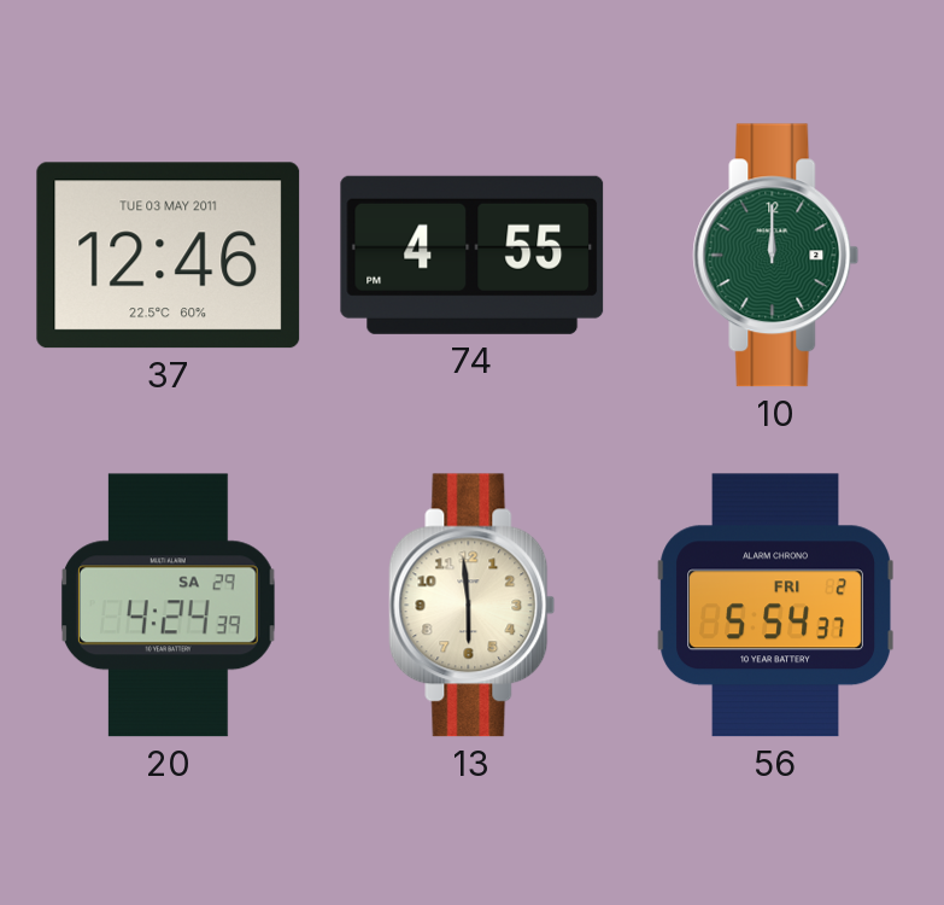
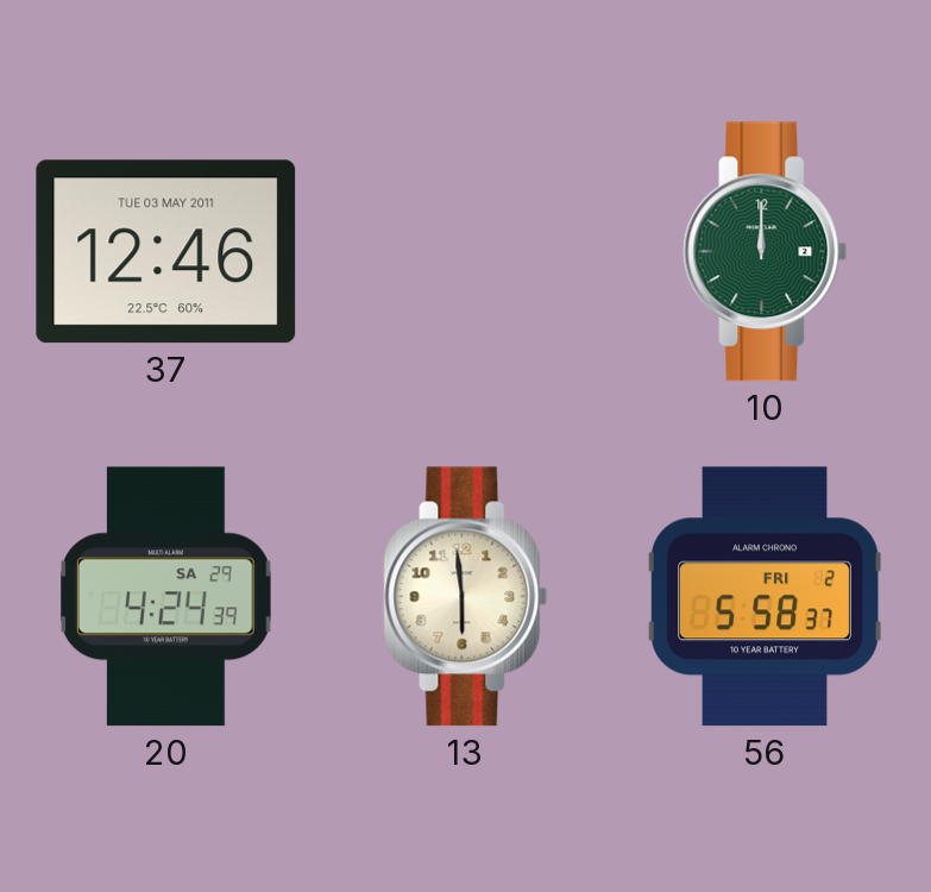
74: 4:55 -> none
56: 5:54 -> 5:58
